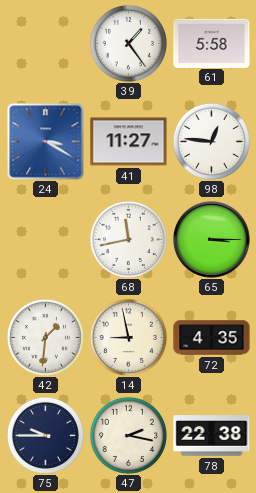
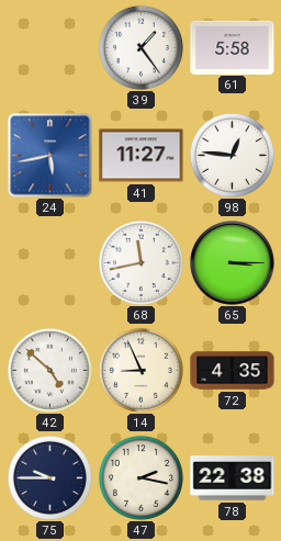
24: 3:20 -> 5:43
42: 1:31 -> 4:52
14: 8:58 -> 8:56
